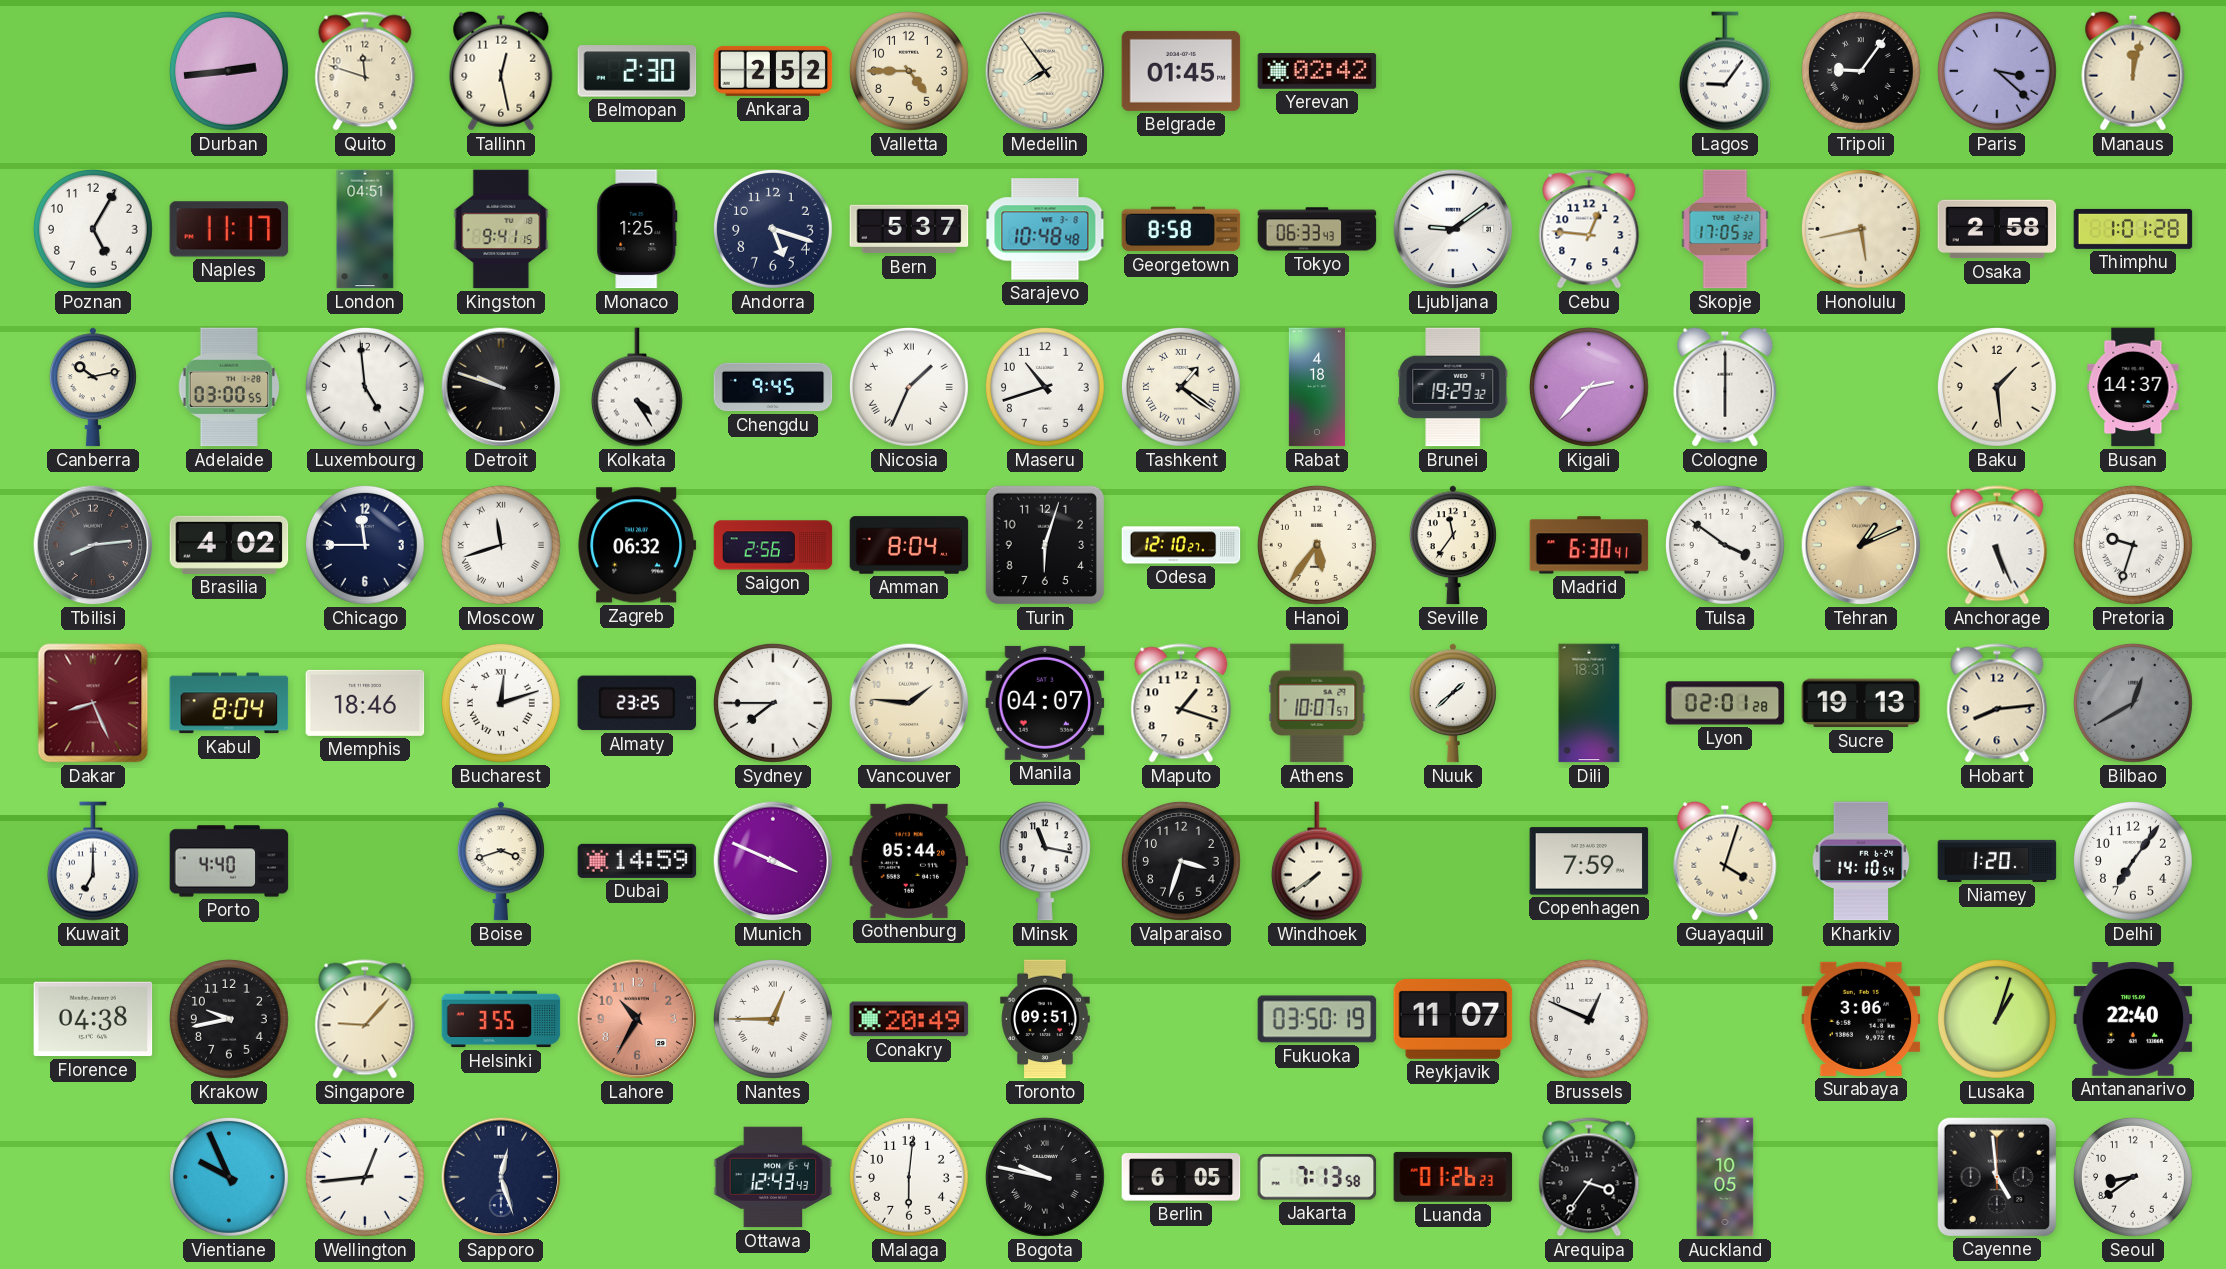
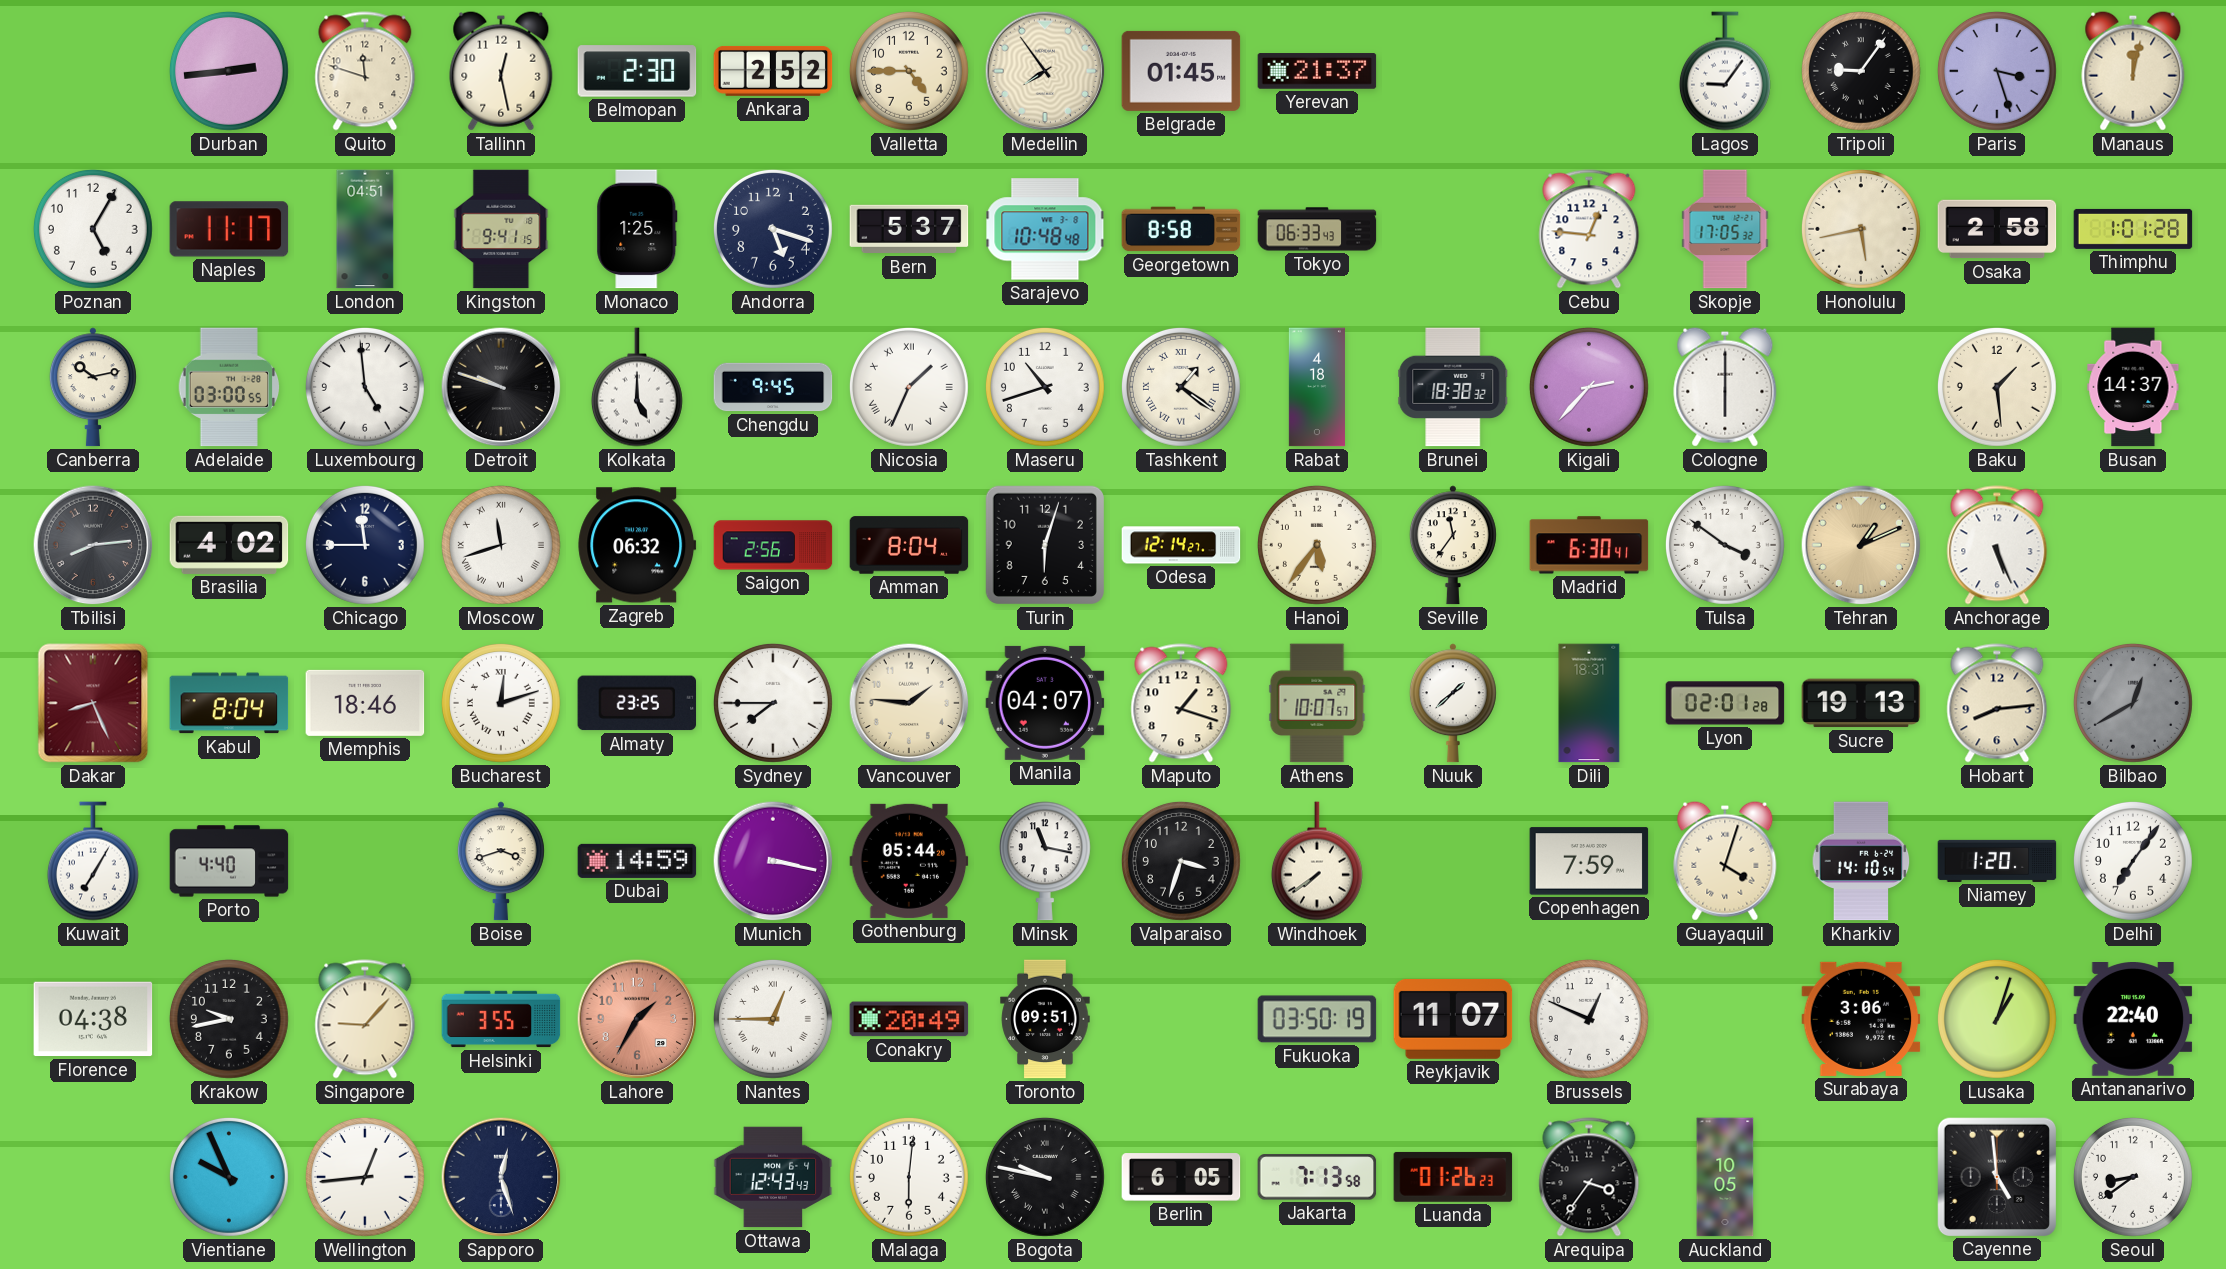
Yerevan: 02:42 -> 21:37
Paris: 3:22 -> 3:27
Ljubljana: 9:09 -> none
Kolkata: 4:25 -> 5:00
Brunei: 19:29 -> 18:38
Odesa: 12:10 -> 12:14
Pretoria: 9:33 -> none
Kuwait: 7:00 -> 7:05
Munich: 3:49 -> 3:17
Lahore: 10:35 -> 1:35
